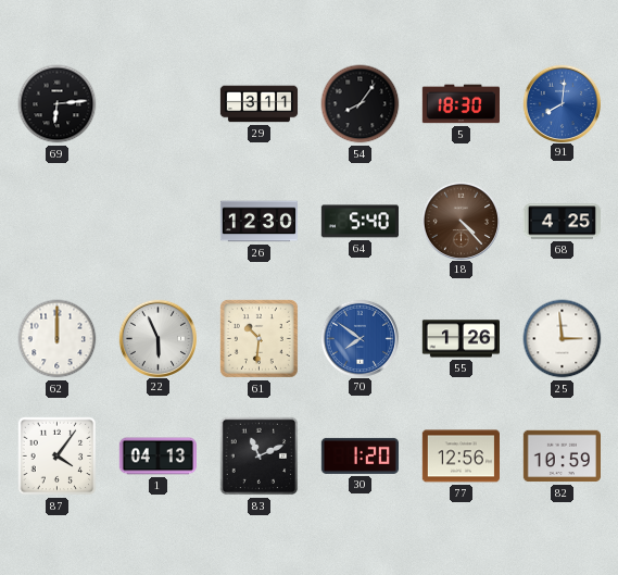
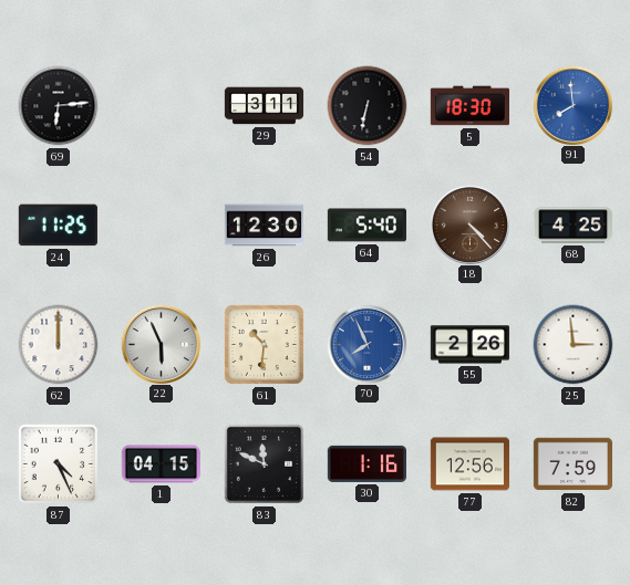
54: 8:06 -> 6:32
91: 8:01 -> 7:59
24: none -> 11:25
70: 7:51 -> 7:56
55: 1:26 -> 2:26
87: 4:06 -> 4:26
1: 04:13 -> 04:15
83: 11:11 -> 11:49
30: 1:20 -> 1:16
82: 10:59 -> 7:59
